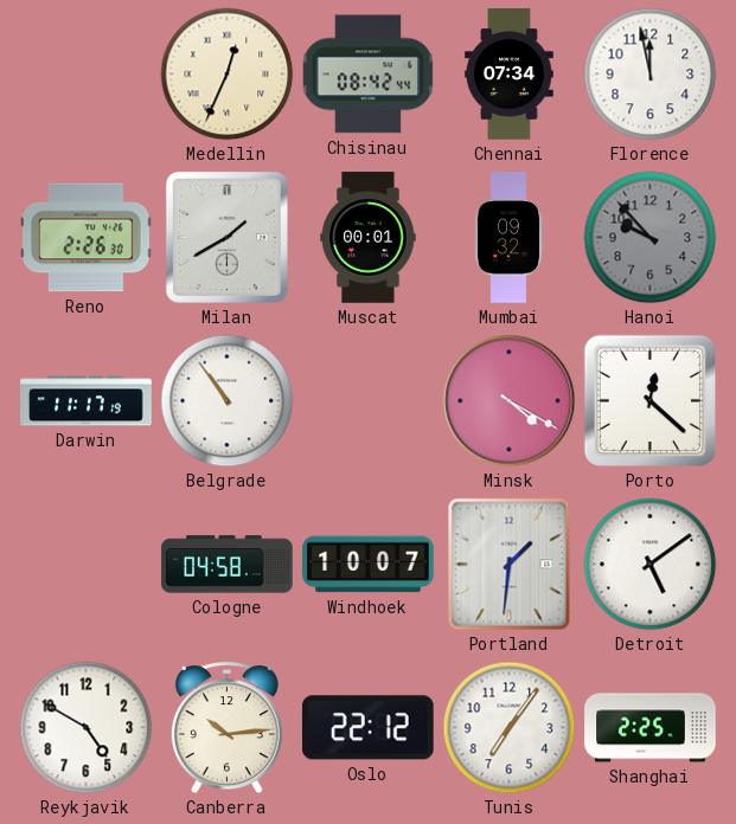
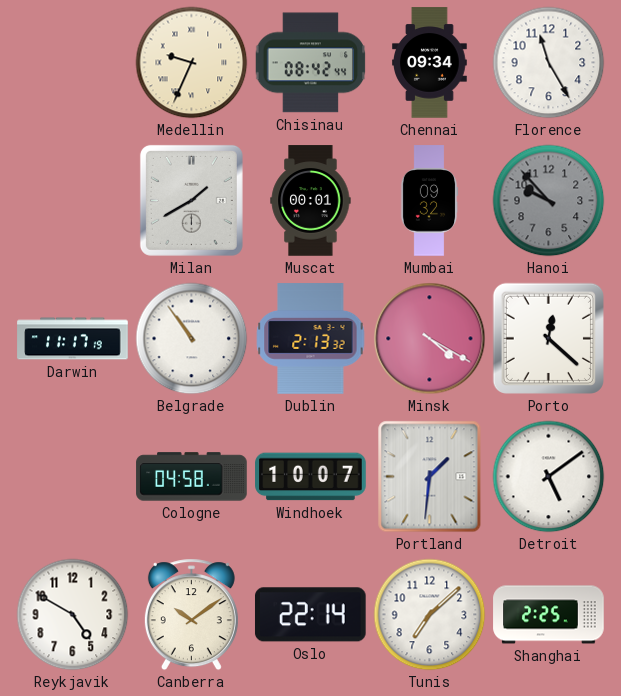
Medellin: 12:34 -> 9:34
Chennai: 07:34 -> 09:34
Florence: 11:58 -> 11:25
Reno: 2:26 -> none
Dublin: none -> 2:13
Canberra: 10:14 -> 10:09
Oslo: 22:12 -> 22:14
Tunis: 7:06 -> 7:08
